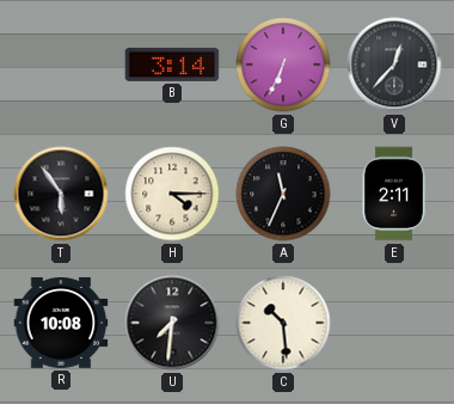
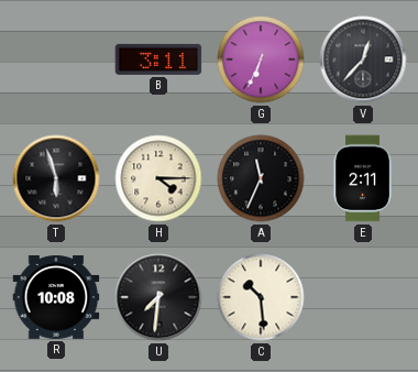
B: 3:14 -> 3:11
T: 5:54 -> 5:57
